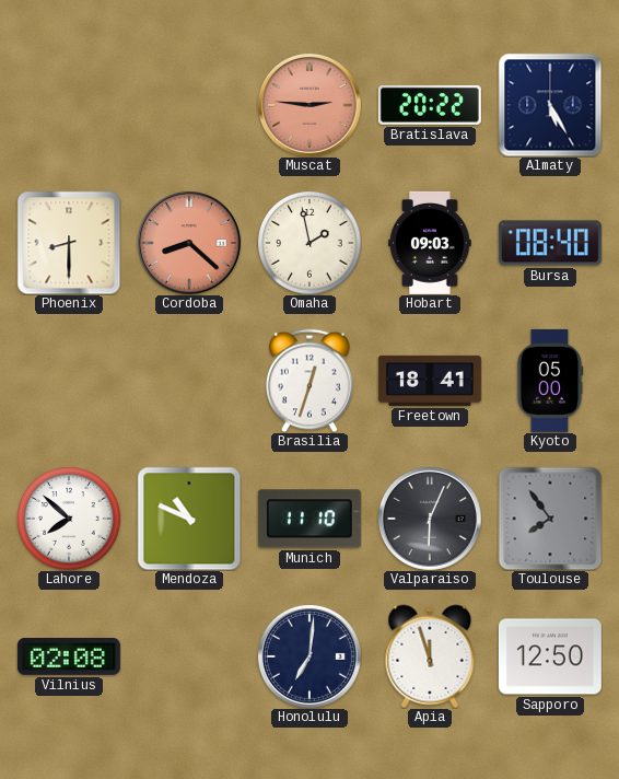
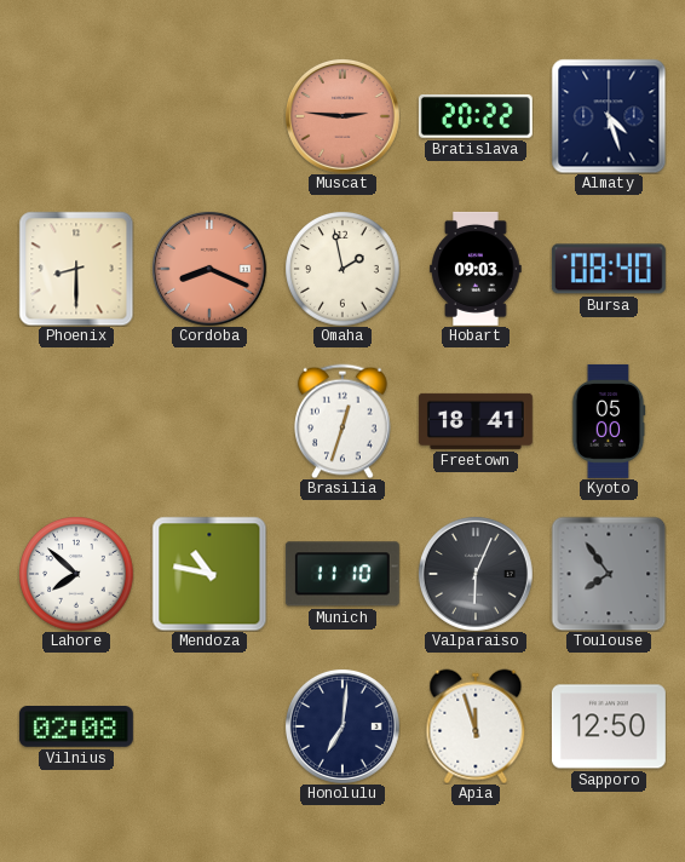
Almaty: 5:25 -> 4:27
Cordoba: 8:22 -> 8:19
Mendoza: 10:49 -> 10:47
